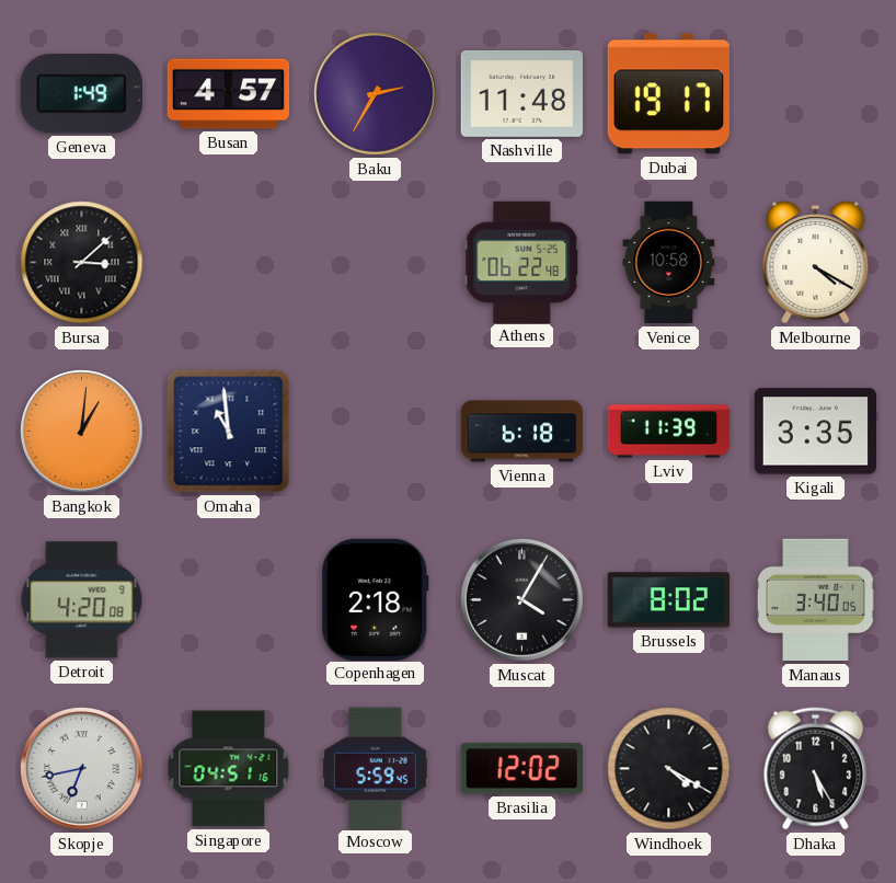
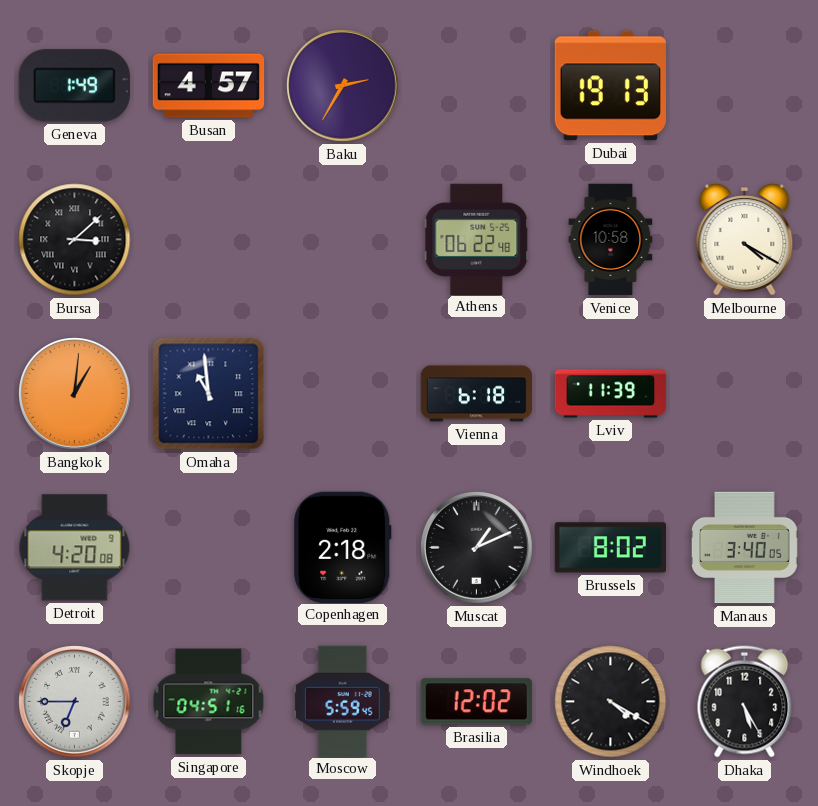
Nashville: 11:48 -> none
Dubai: 19:17 -> 19:13
Kigali: 3:35 -> none
Muscat: 4:05 -> 1:11
Skopje: 6:43 -> 6:45
